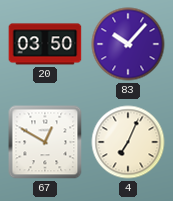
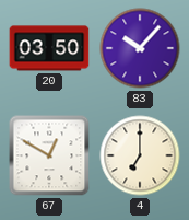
4: 7:04 -> 7:00
